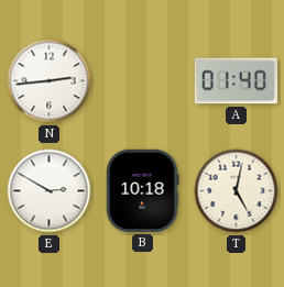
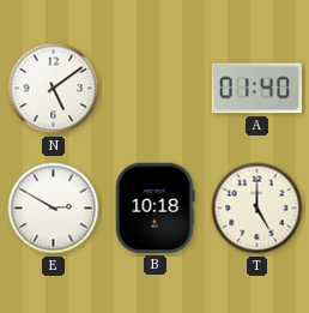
N: 2:44 -> 5:09
T: 5:02 -> 5:00
